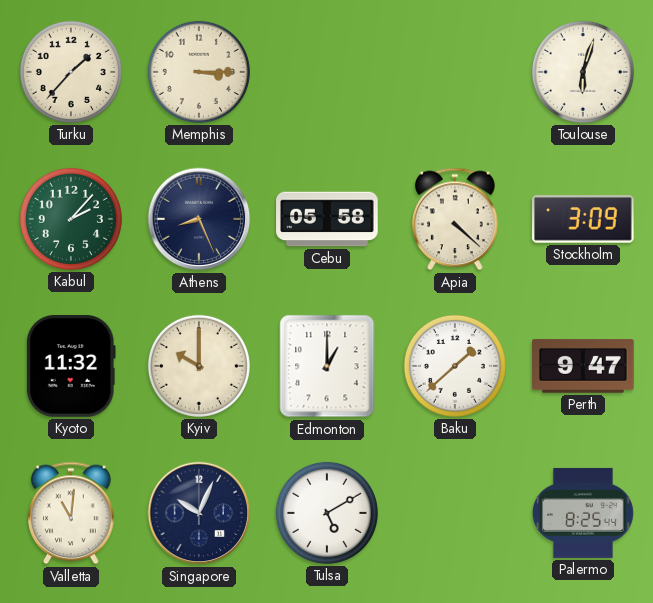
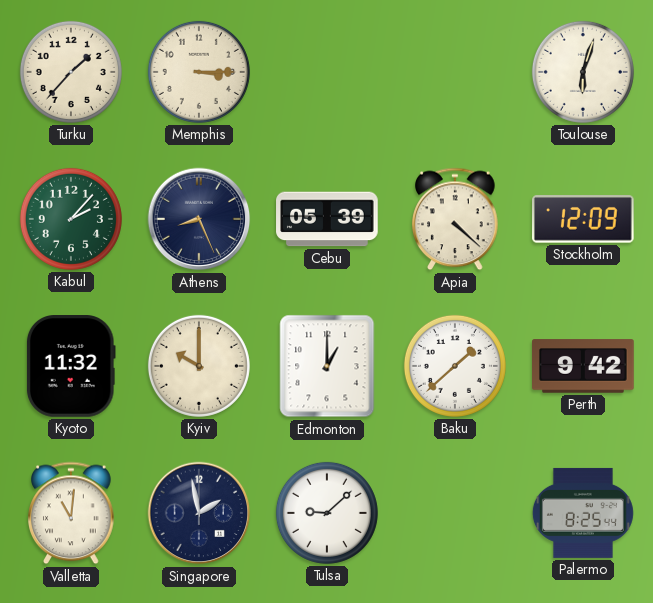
Cebu: 05:58 -> 05:39
Stockholm: 3:09 -> 12:09
Perth: 9:47 -> 9:42
Singapore: 10:04 -> 1:58
Tulsa: 5:10 -> 9:08
